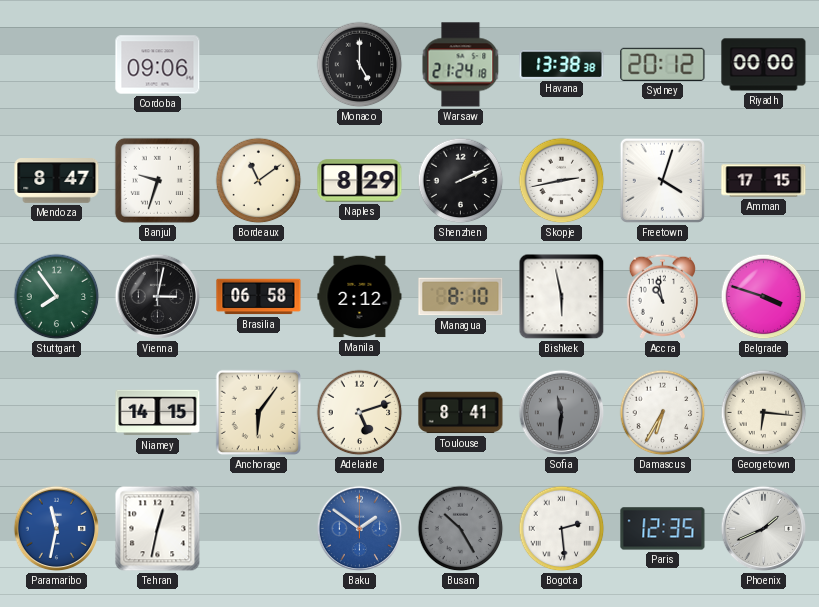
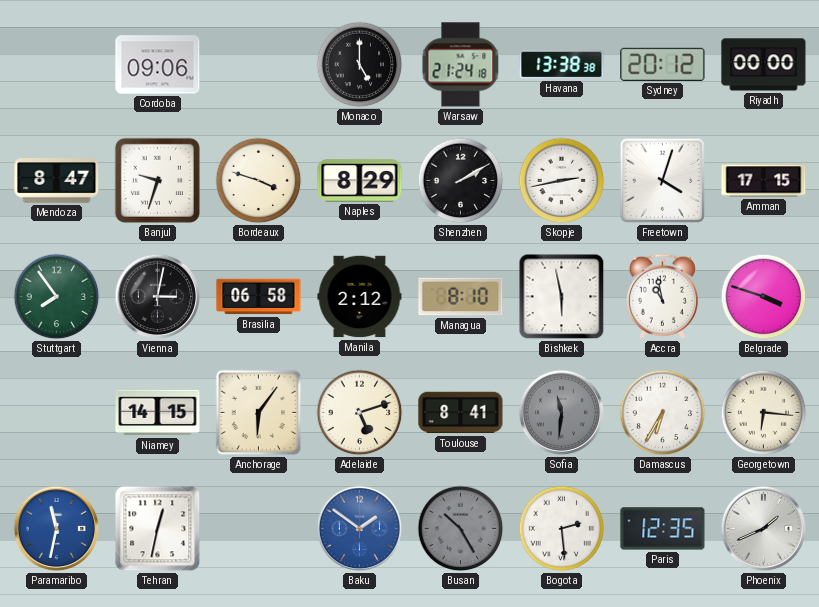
Bordeaux: 11:09 -> 3:48
Shenzhen: 2:11 -> 2:10
